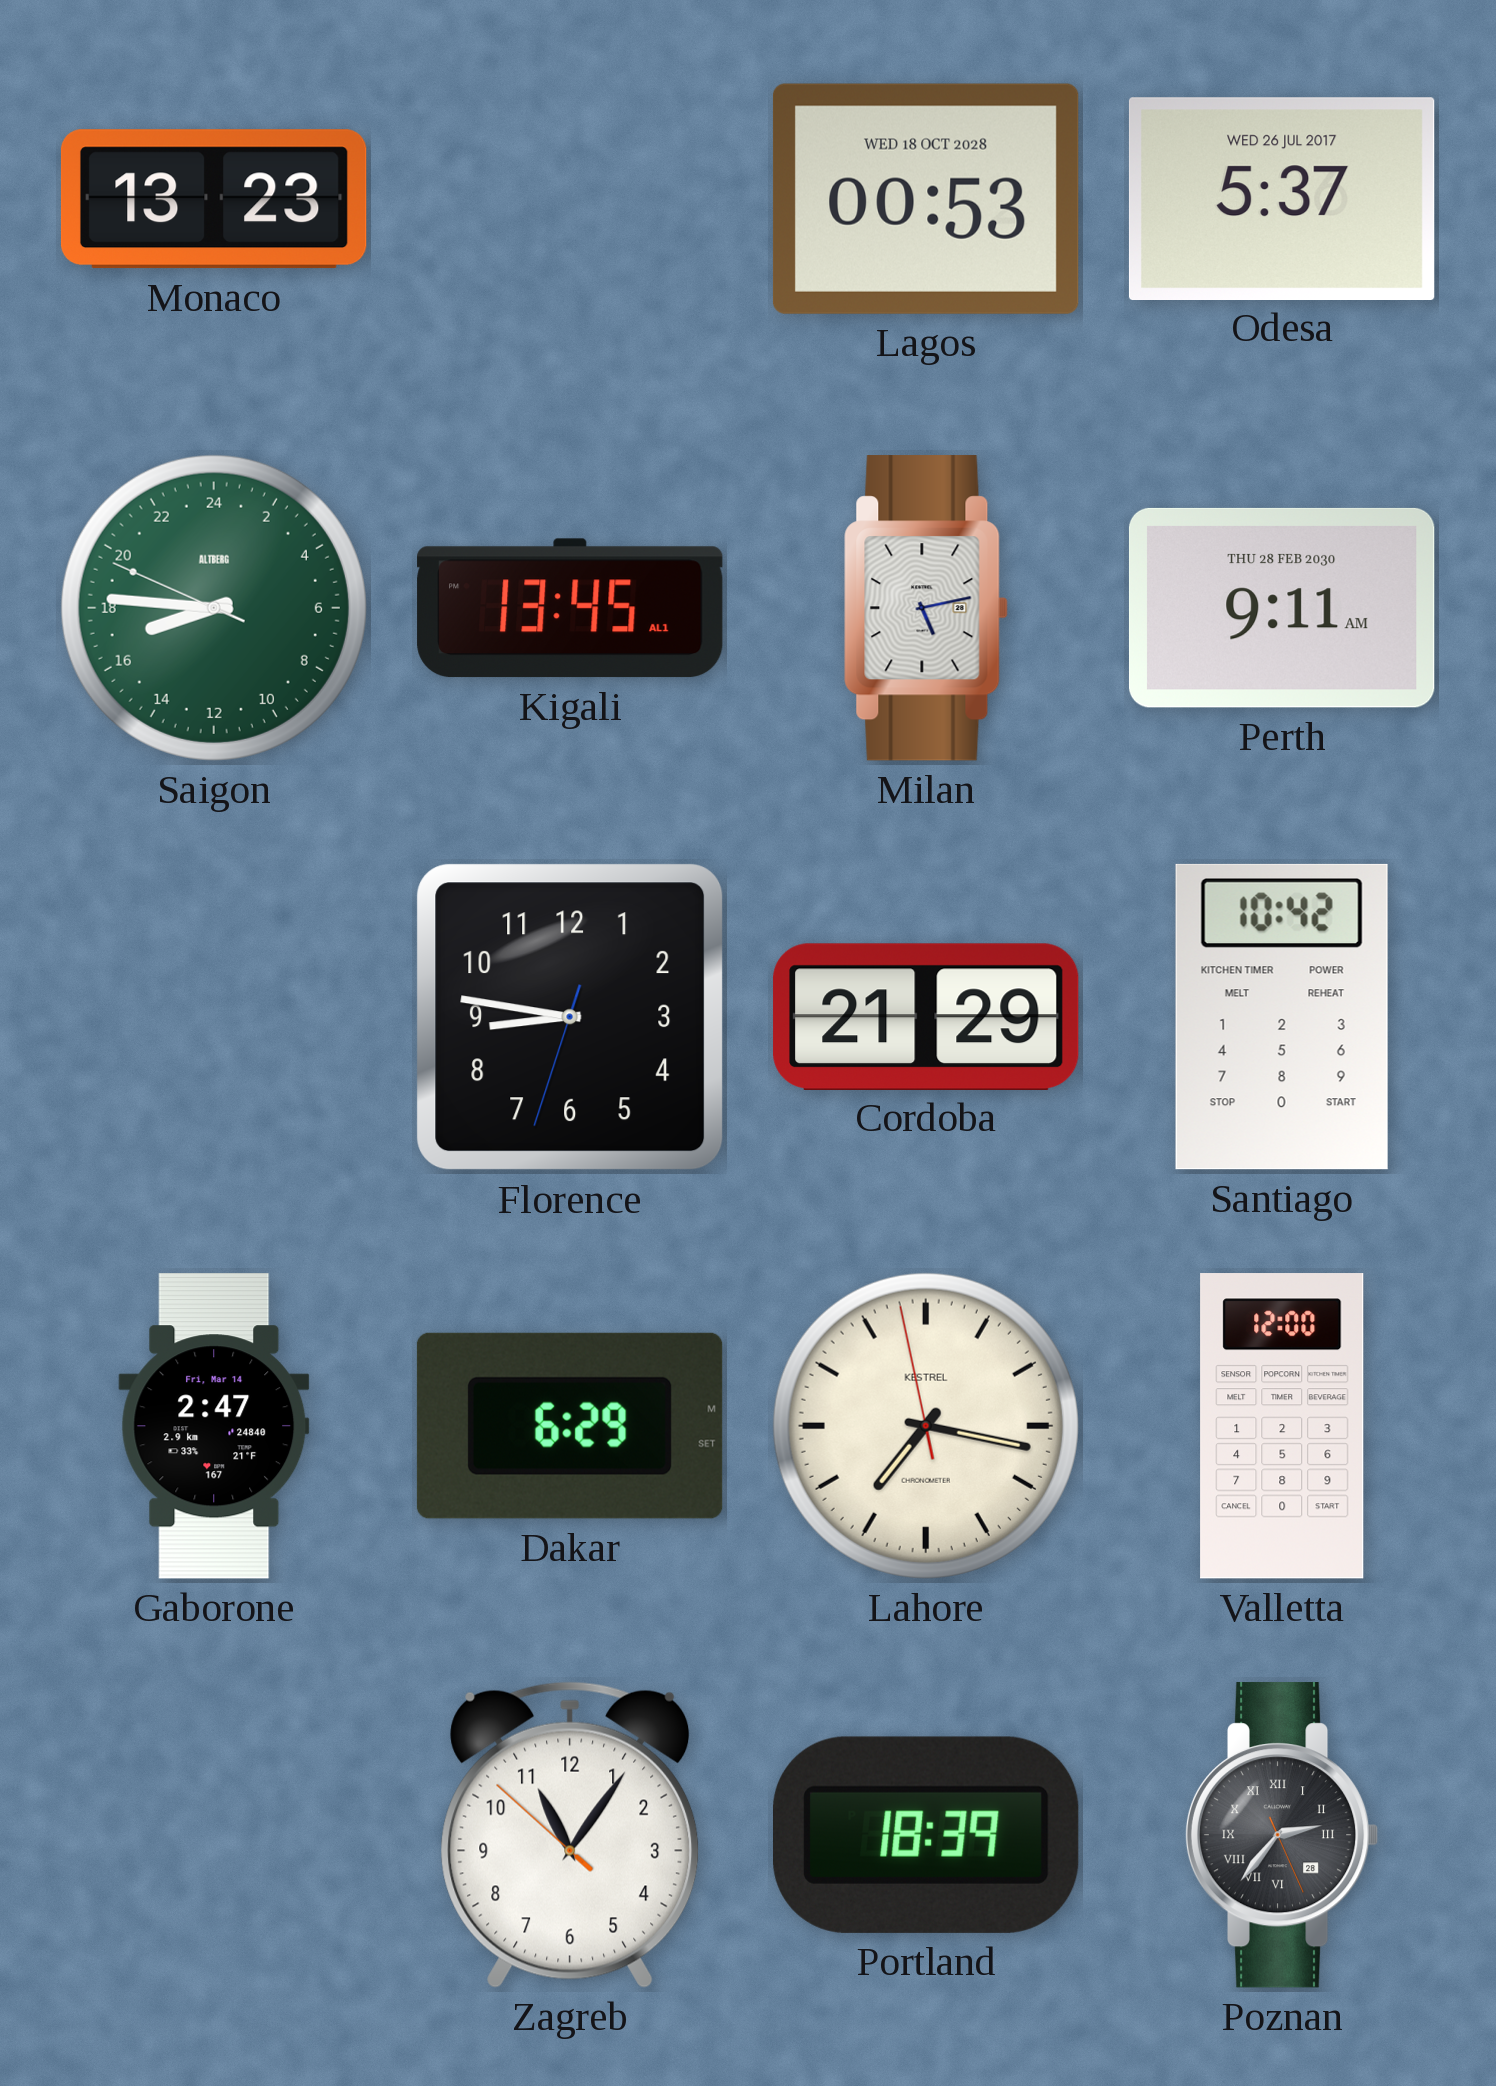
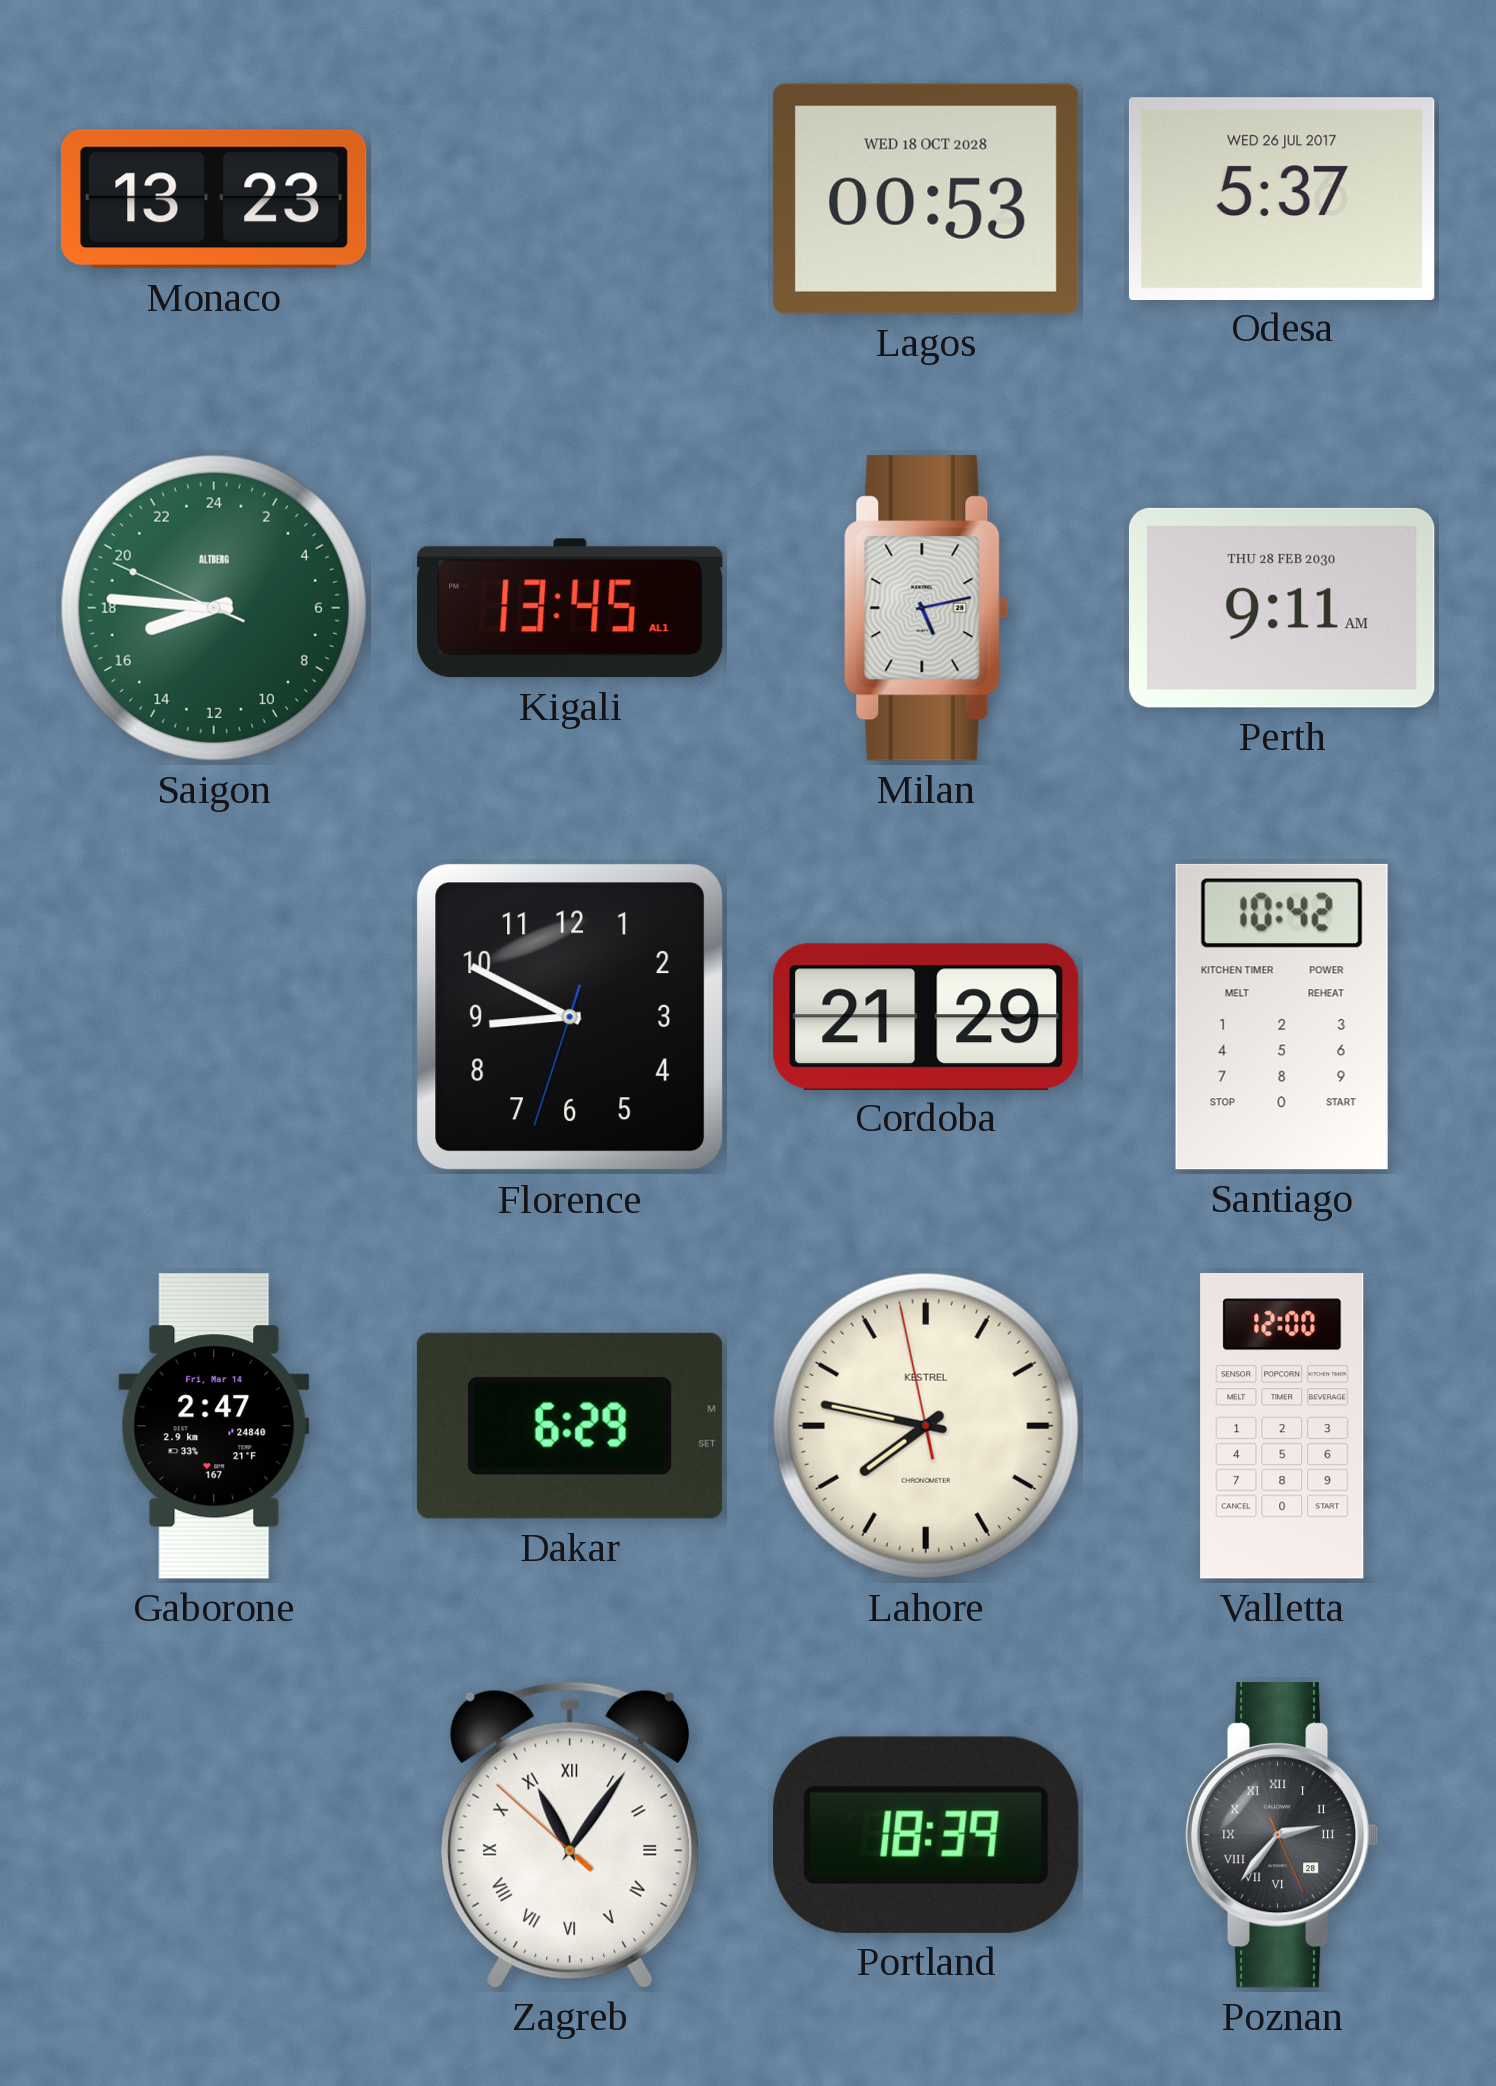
Florence: 8:46 -> 8:49
Lahore: 7:16 -> 7:46
Zagreb numerals: Arabic -> Roman
